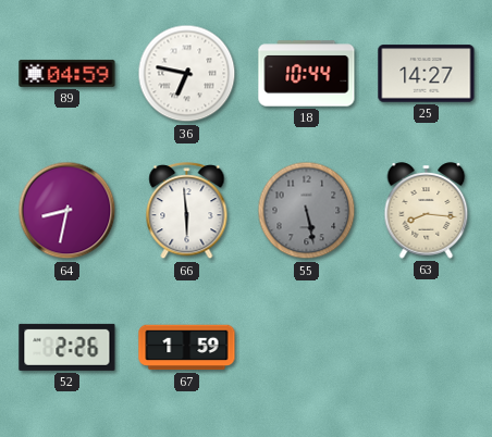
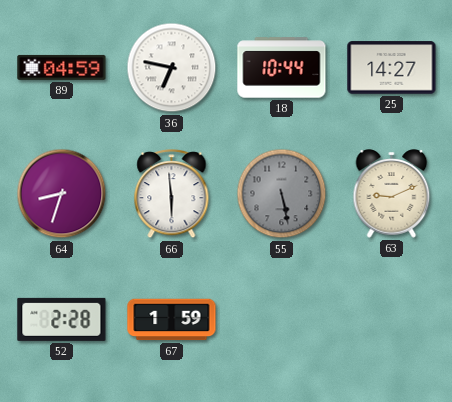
64: 8:32 -> 8:33
63: 8:16 -> 9:11
52: 2:26 -> 2:28
